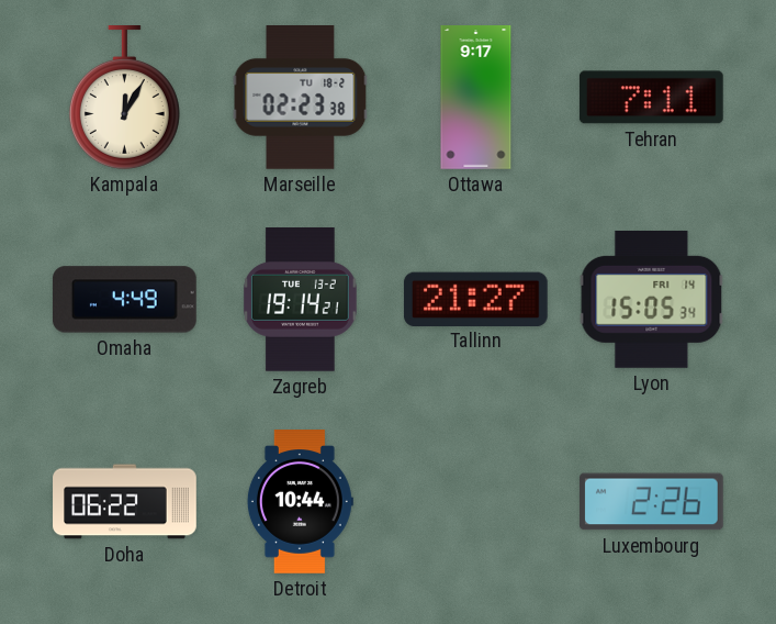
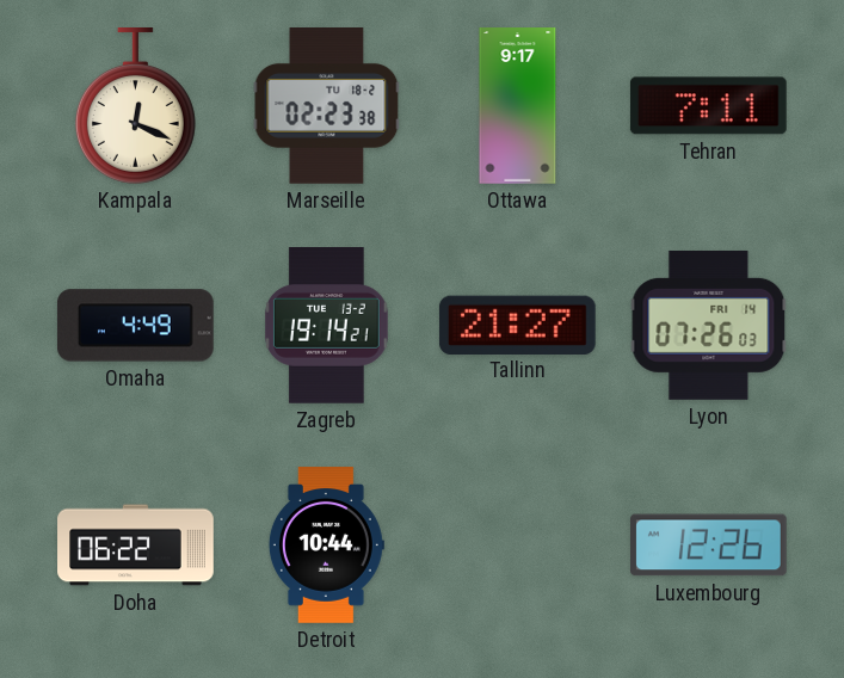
Kampala: 12:05 -> 12:19
Lyon: 15:05 -> 07:26
Luxembourg: 2:26 -> 12:26
